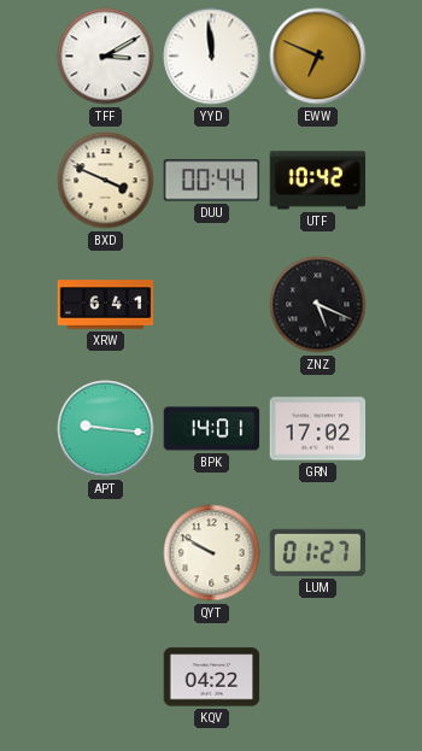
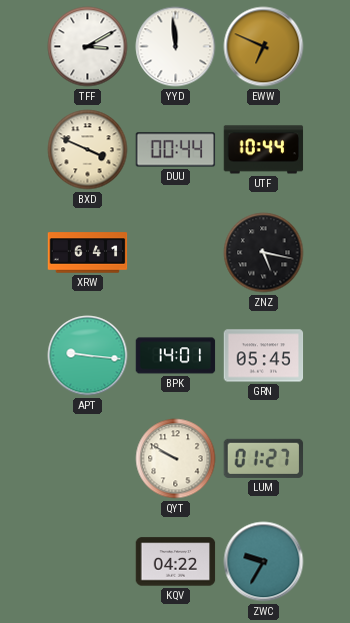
UTF: 10:42 -> 10:44
ZNZ: 5:19 -> 5:17
GRN: 17:02 -> 05:45
ZWC: none -> 9:35
